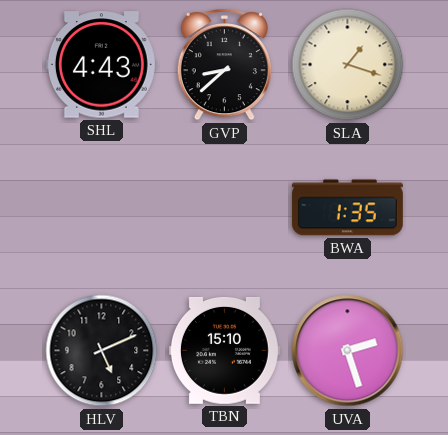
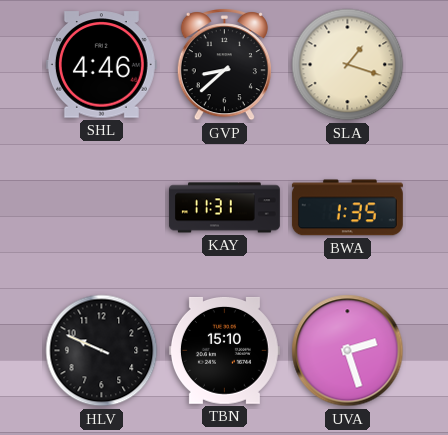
SHL: 4:43 -> 4:46
KAY: none -> 11:31
HLV: 5:11 -> 9:49
